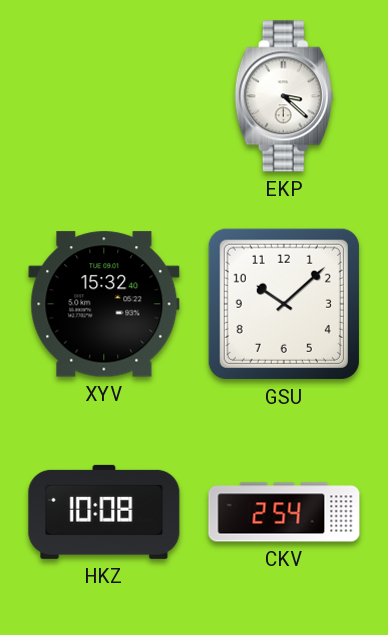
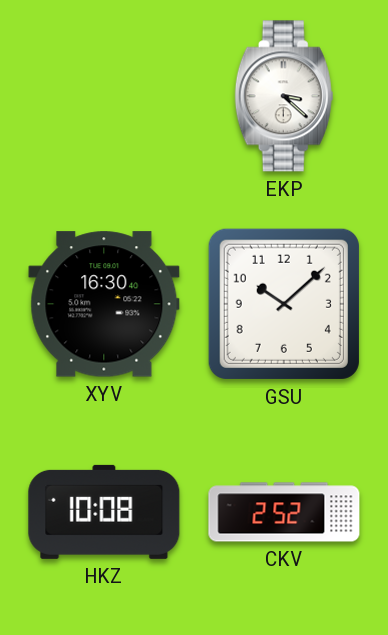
XYV: 15:32 -> 16:30
CKV: 2:54 -> 2:52
